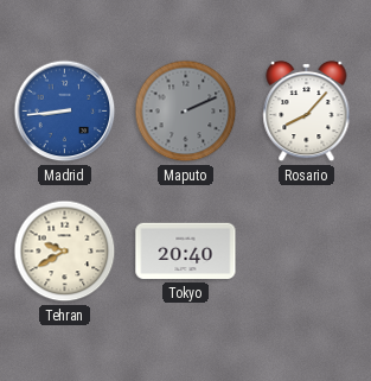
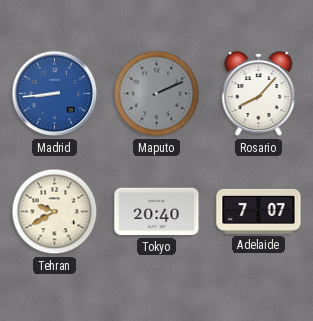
Adelaide: none -> 7:07
